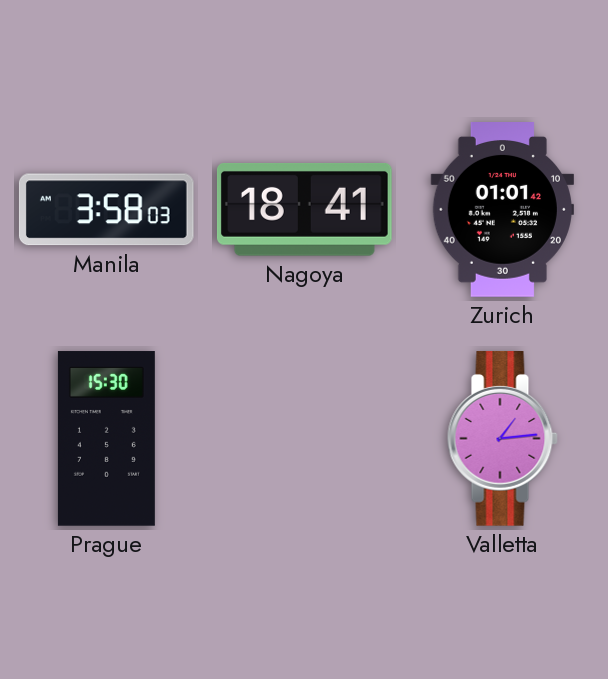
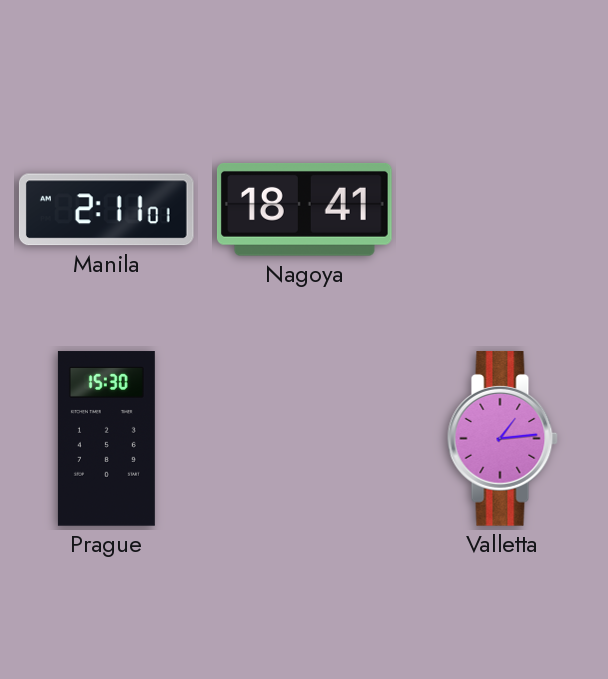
Manila: 3:58 -> 2:11
Zurich: 01:01 -> none
